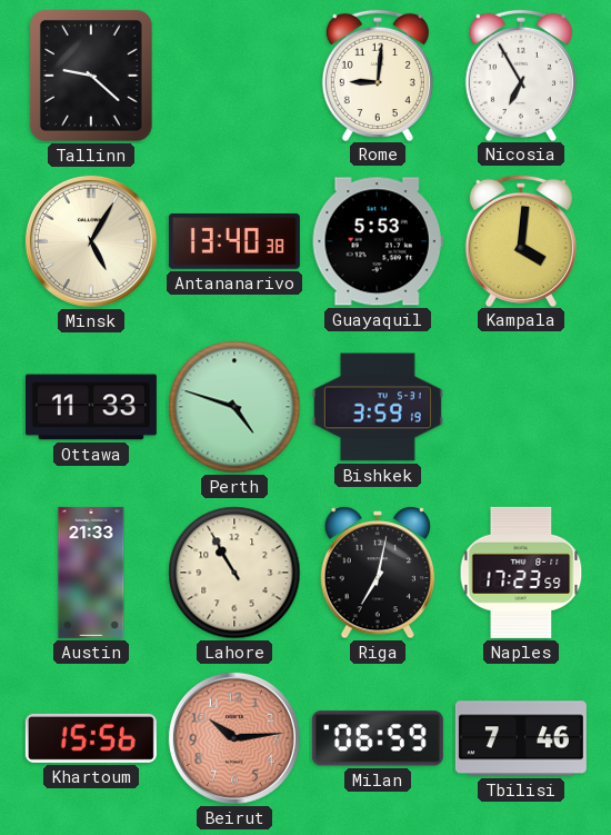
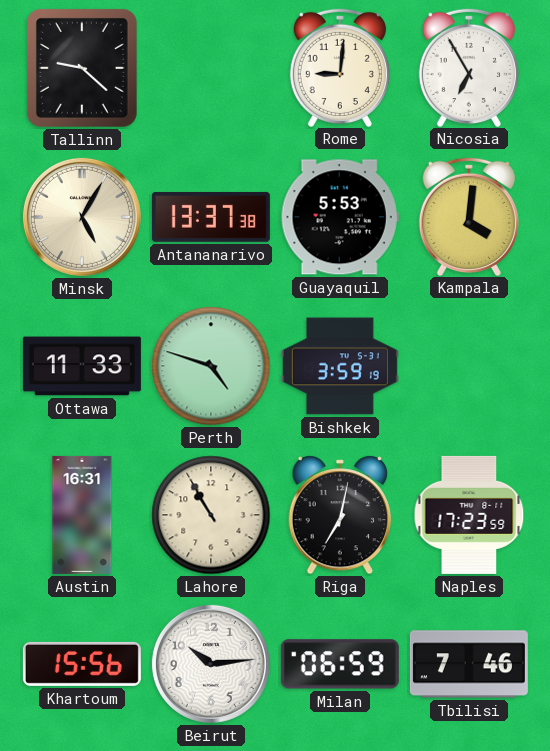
Antananarivo: 13:40 -> 13:37
Austin: 21:33 -> 16:31
Beirut dial: salmon -> white
